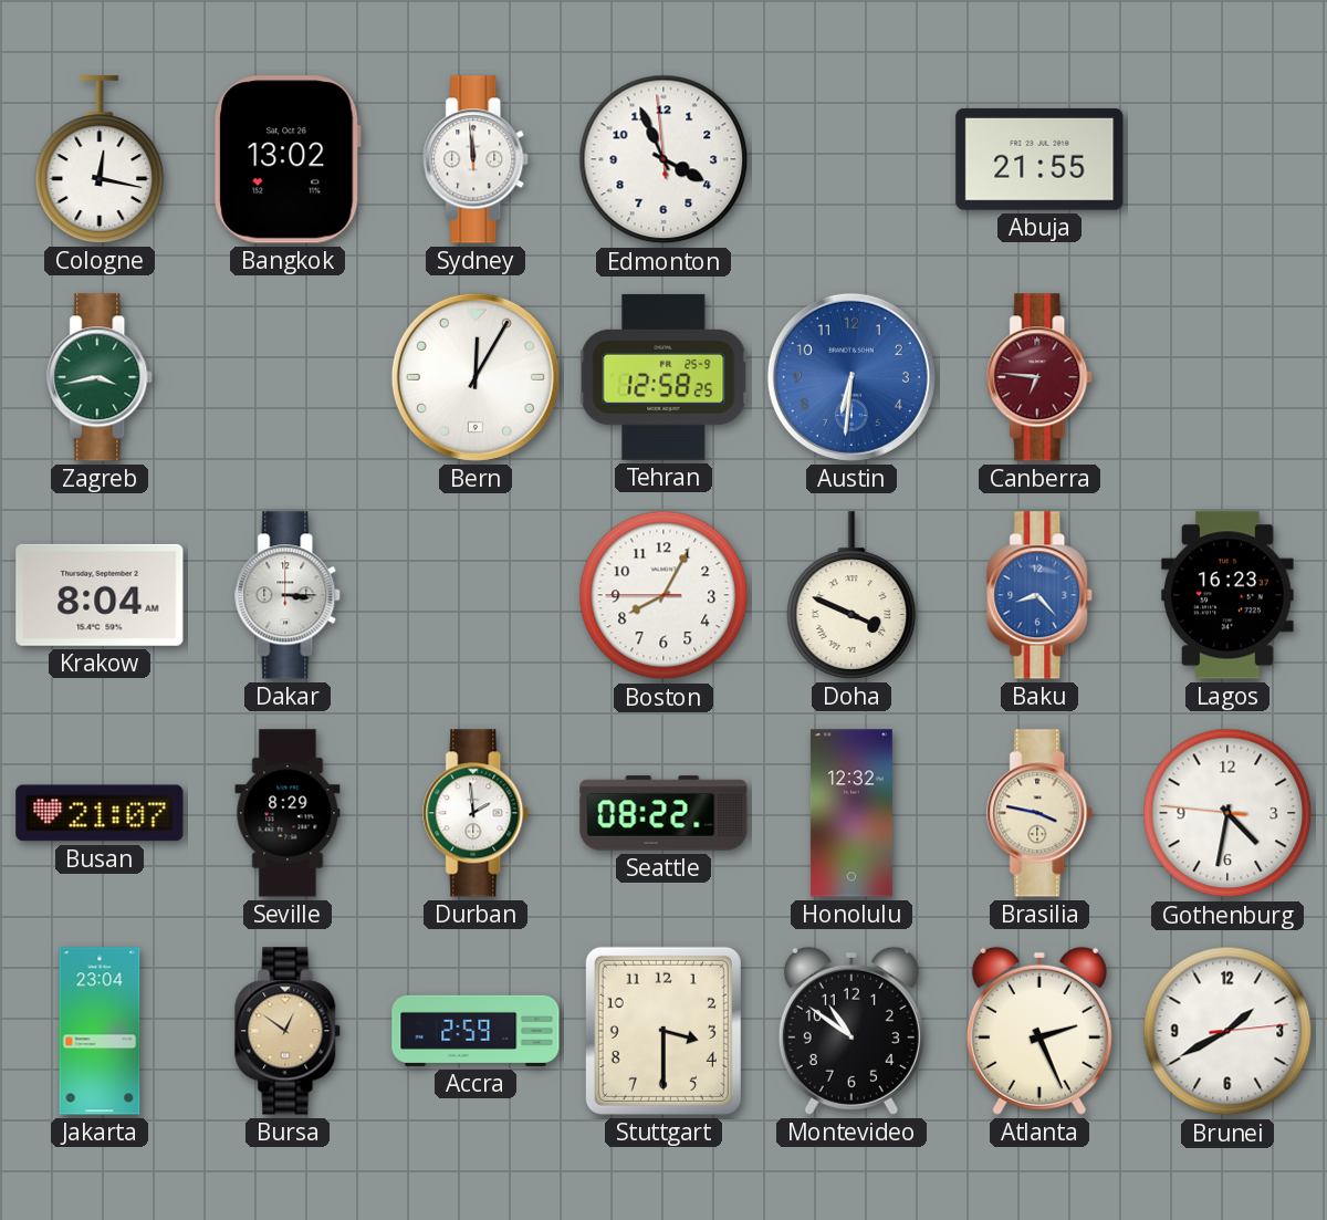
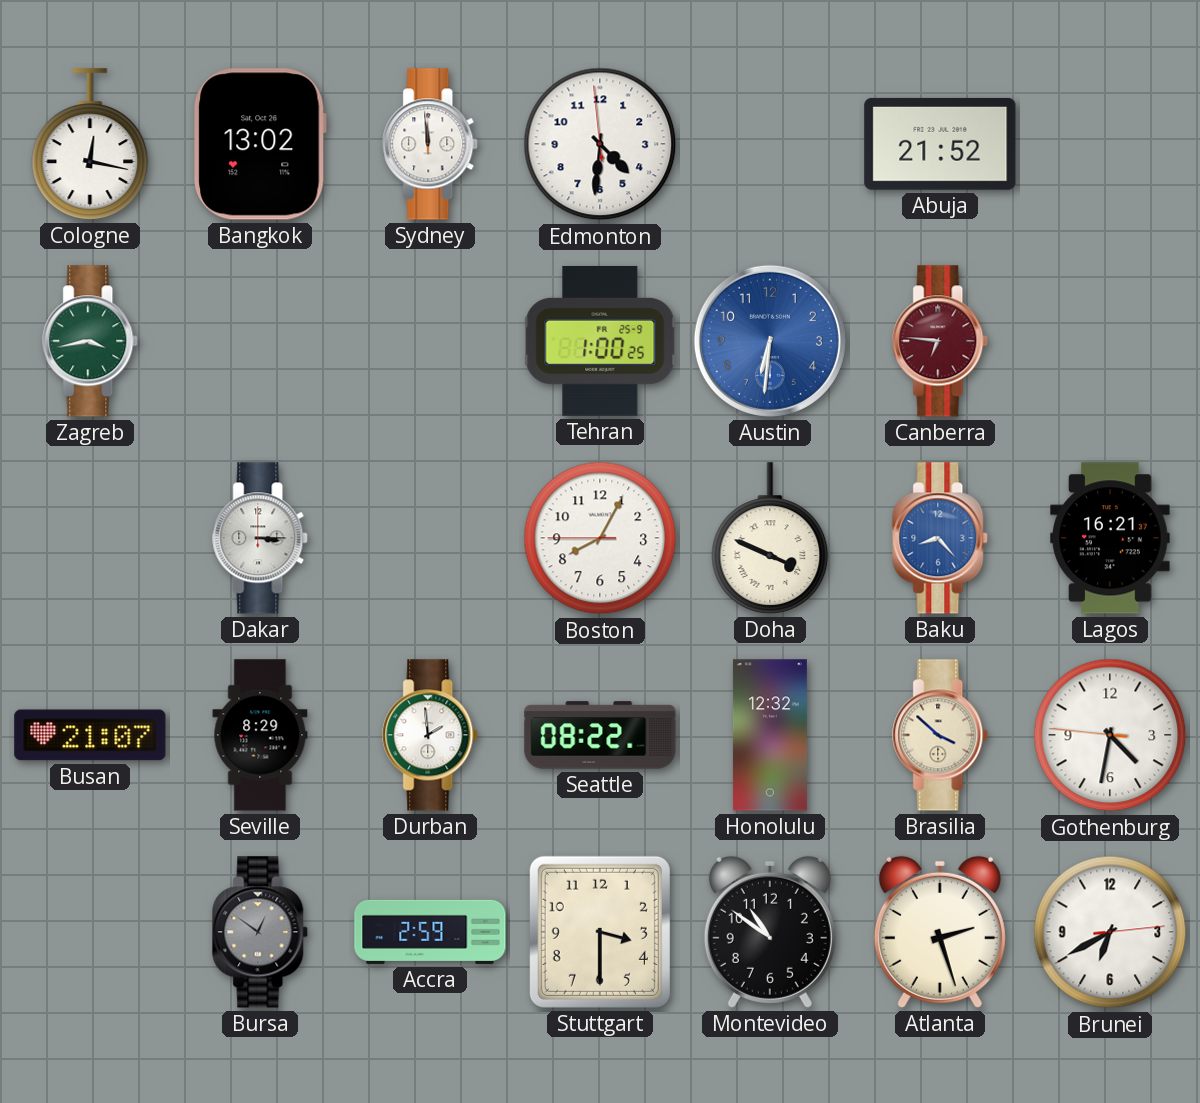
Edmonton: 3:55 -> 4:30
Abuja: 21:55 -> 21:52
Bern: 12:05 -> none
Tehran: 12:58 -> 1:00
Krakow: 8:04 -> none
Lagos: 16:23 -> 16:21
Brasilia: 3:47 -> 3:52
Jakarta: 23:04 -> none
Bursa dial: champagne -> grey
Atlanta: 2:26 -> 2:27
Brunei: 1:40 -> 6:40
